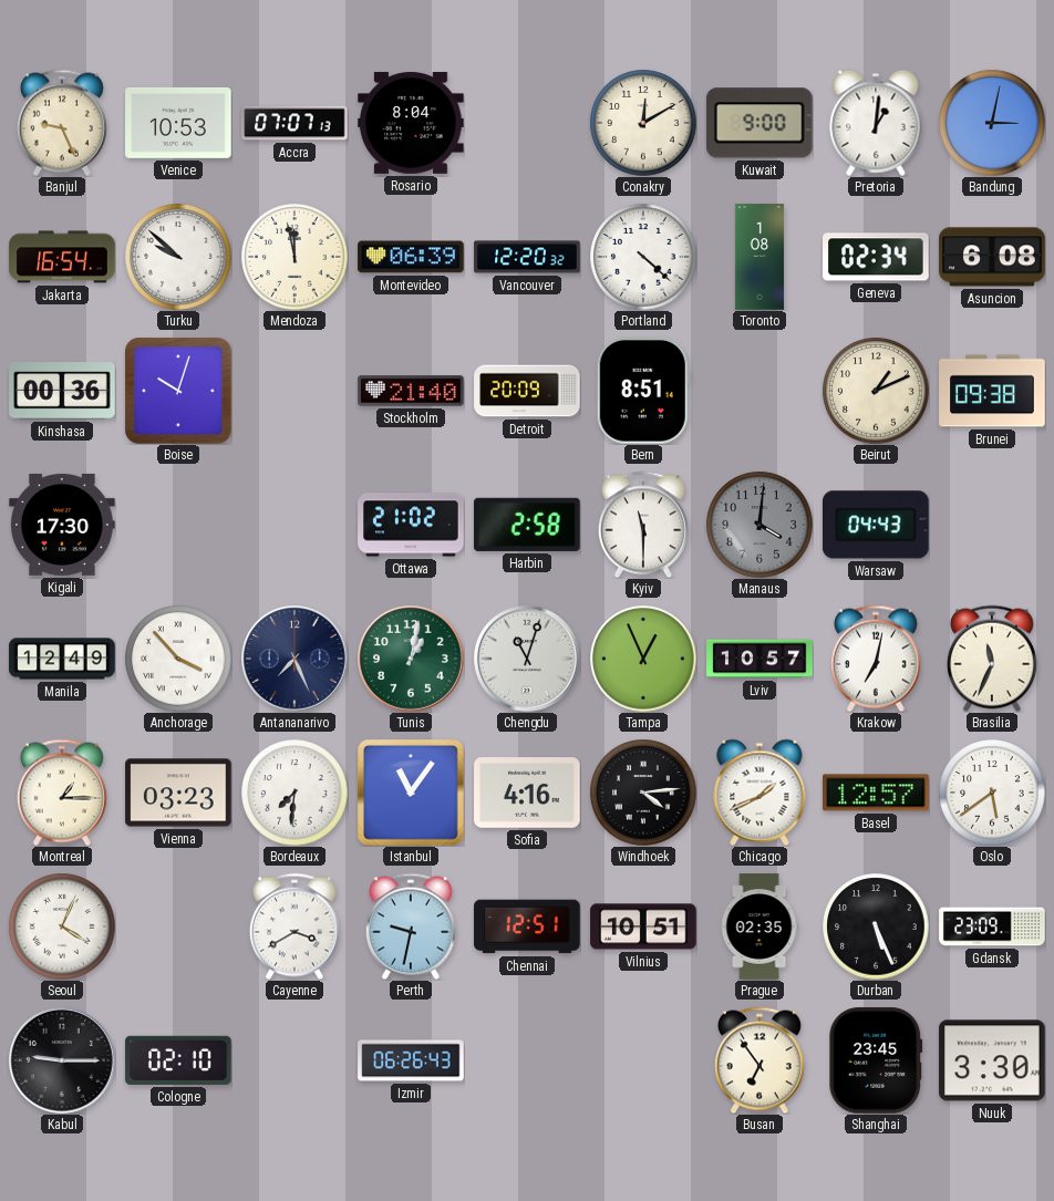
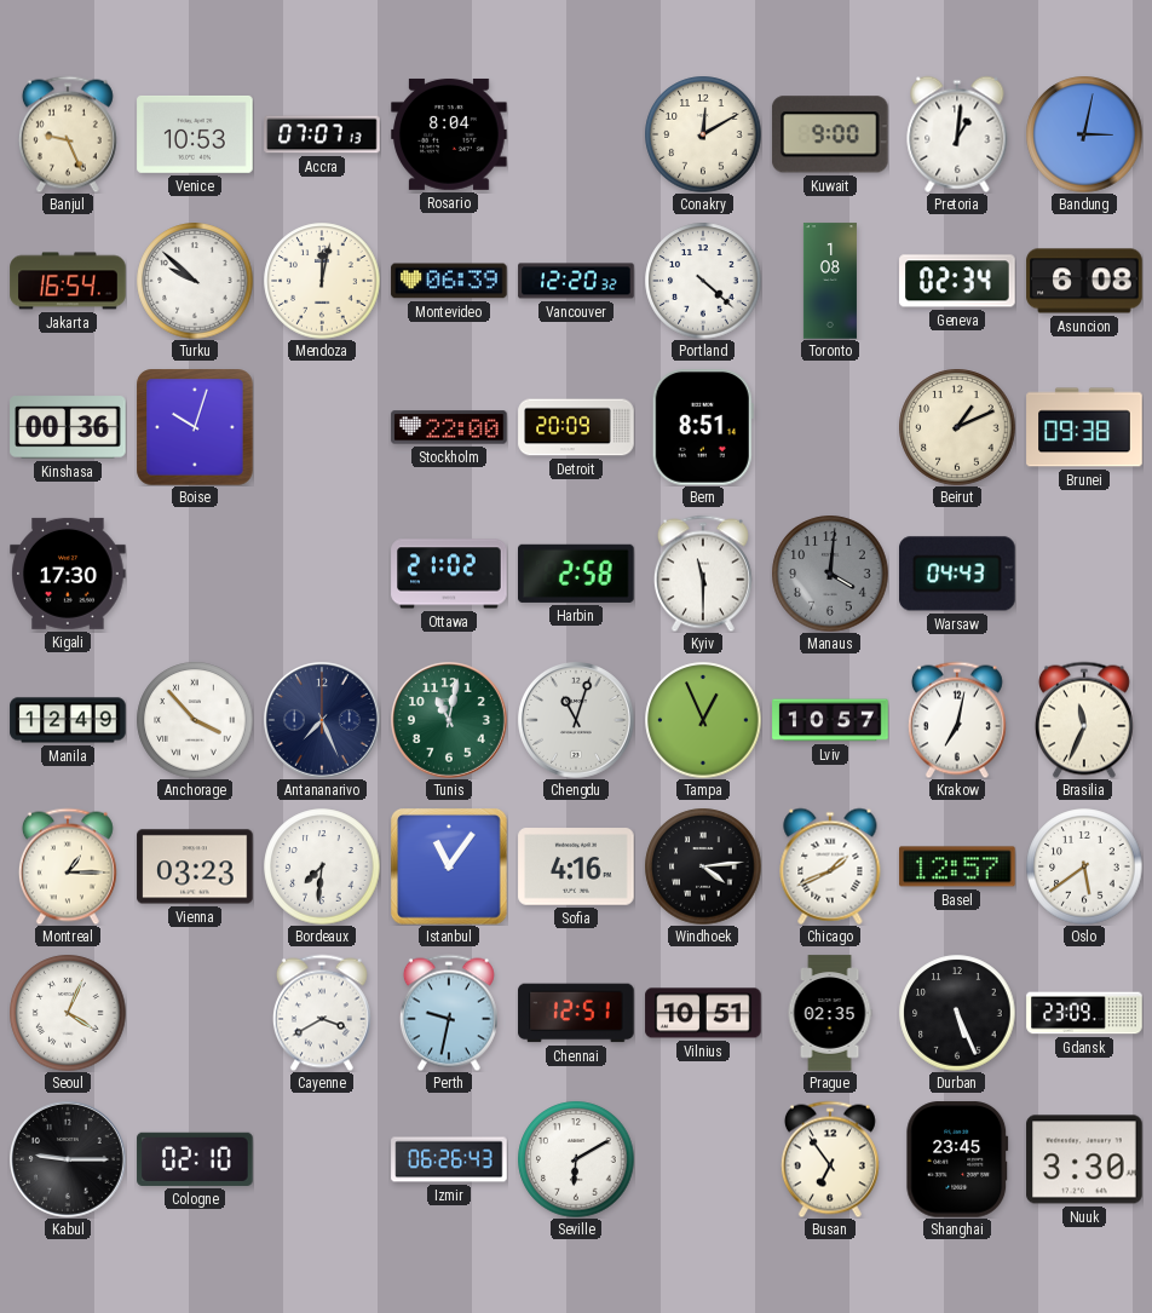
Mendoza: 11:58 -> 12:02
Stockholm: 21:40 -> 22:00
Tunis: 1:02 -> 11:02
Seville: none -> 6:10
